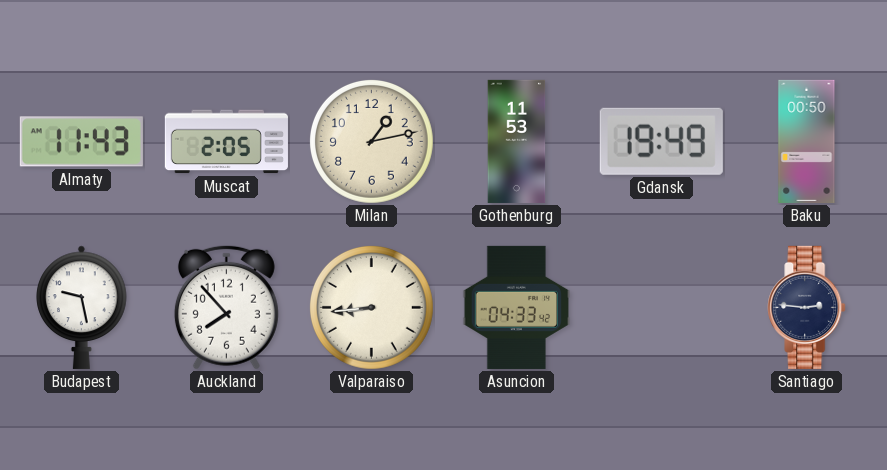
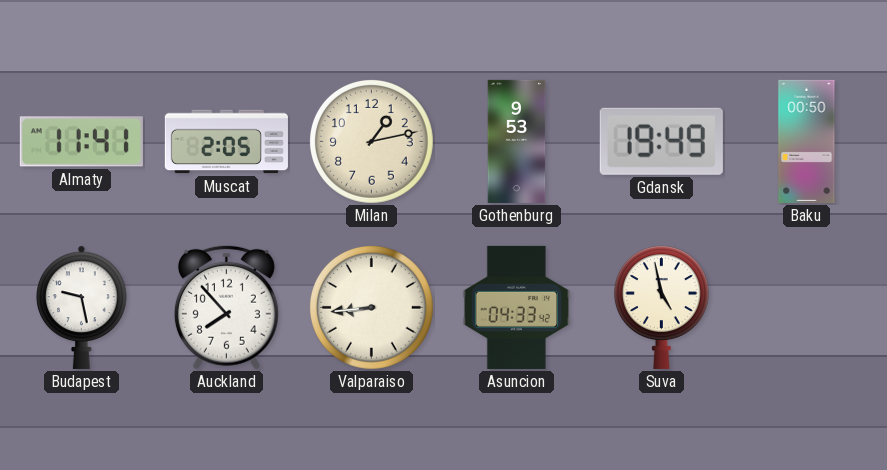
Almaty: 11:43 -> 11:41
Gothenburg: 11:53 -> 9:53
Suva: none -> 4:58
Santiago: 2:46 -> none
